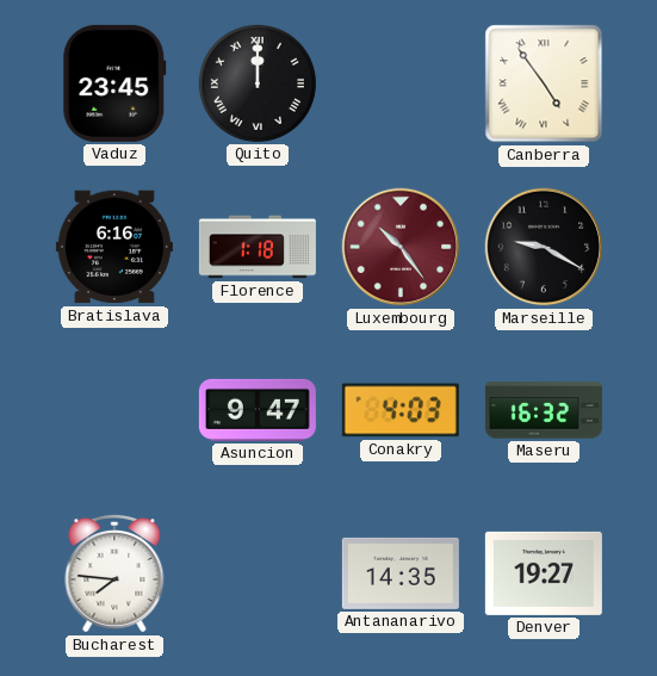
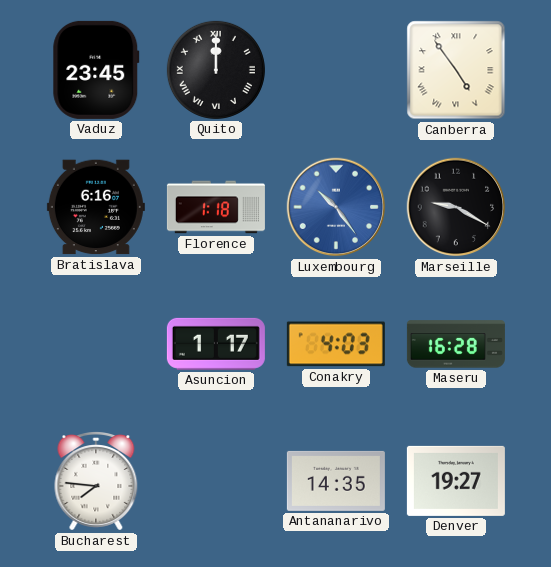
Luxembourg dial: burgundy -> blue
Asuncion: 9:47 -> 1:17
Maseru: 16:32 -> 16:28
